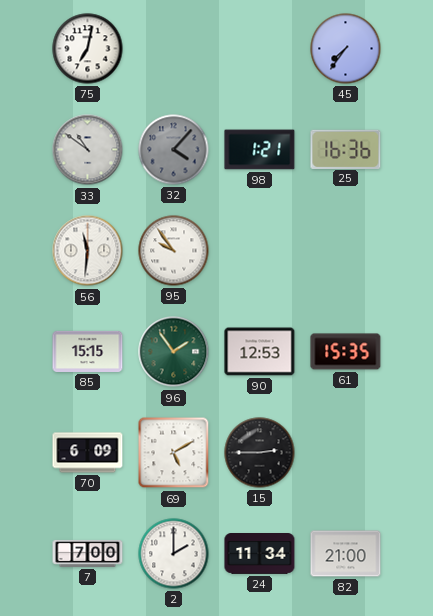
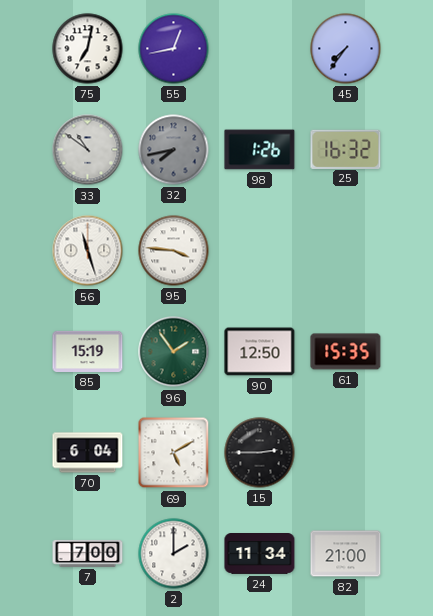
55: none -> 12:43
32: 4:07 -> 7:43
98: 1:21 -> 1:26
25: 16:36 -> 16:32
56: 11:31 -> 11:27
95: 9:54 -> 3:46
85: 15:15 -> 15:19
90: 12:53 -> 12:50
70: 6:09 -> 6:04
